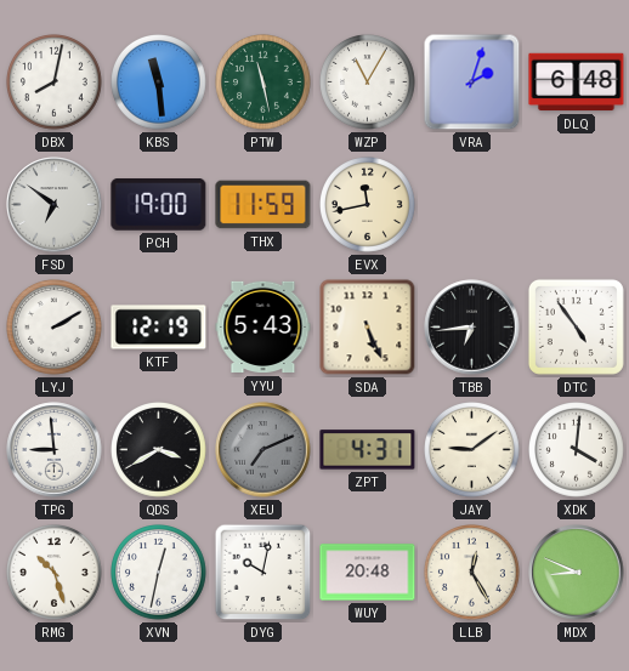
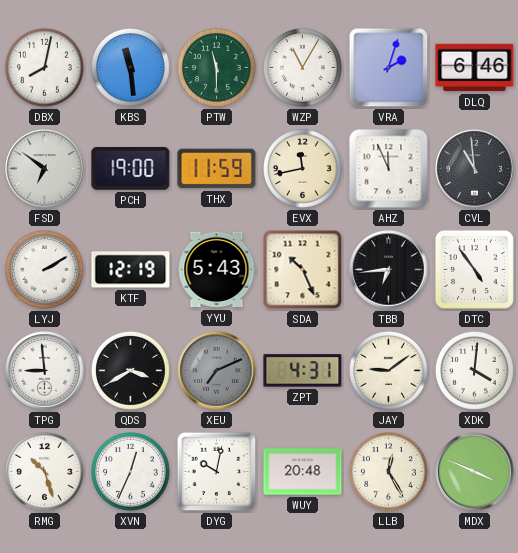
PTW: 11:28 -> 11:30
DLQ: 6:48 -> 6:46
AHZ: none -> 11:56
CVL: none -> 10:59
SDA: 5:26 -> 10:26
XVN: 12:32 -> 12:34
MDX: 8:49 -> 3:49
